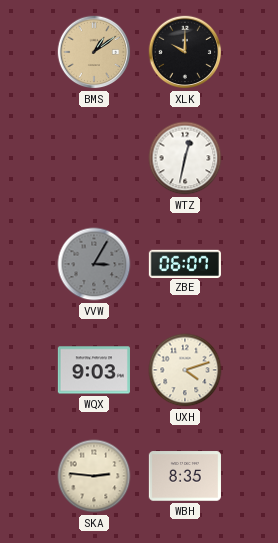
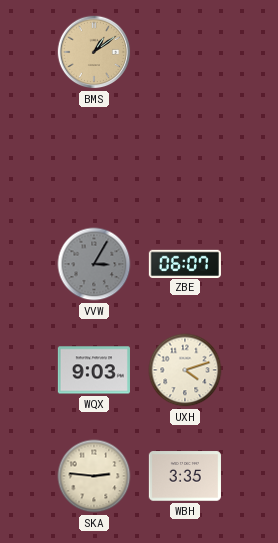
XLK: 10:00 -> none
WTZ: 12:32 -> none
WBH: 8:35 -> 3:35
